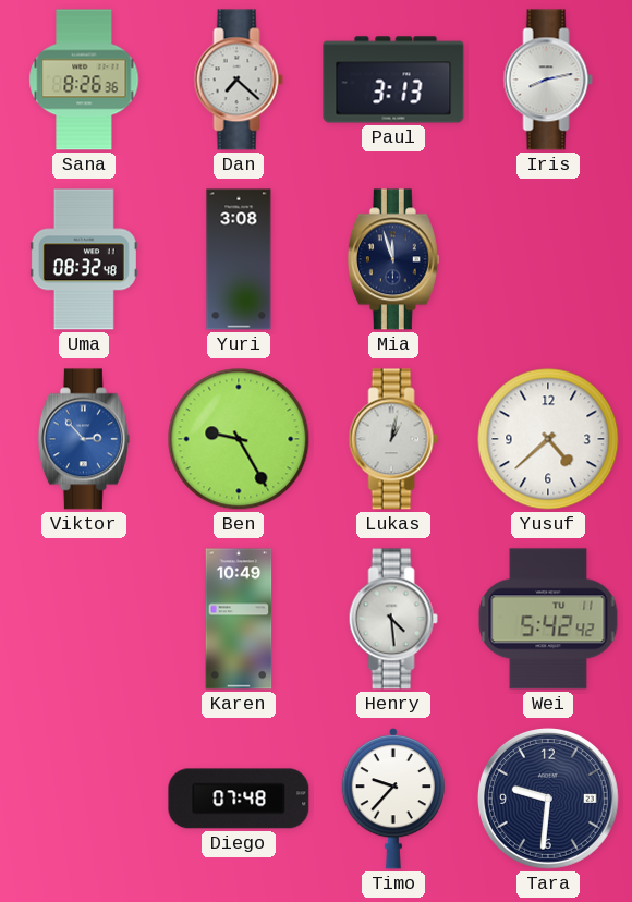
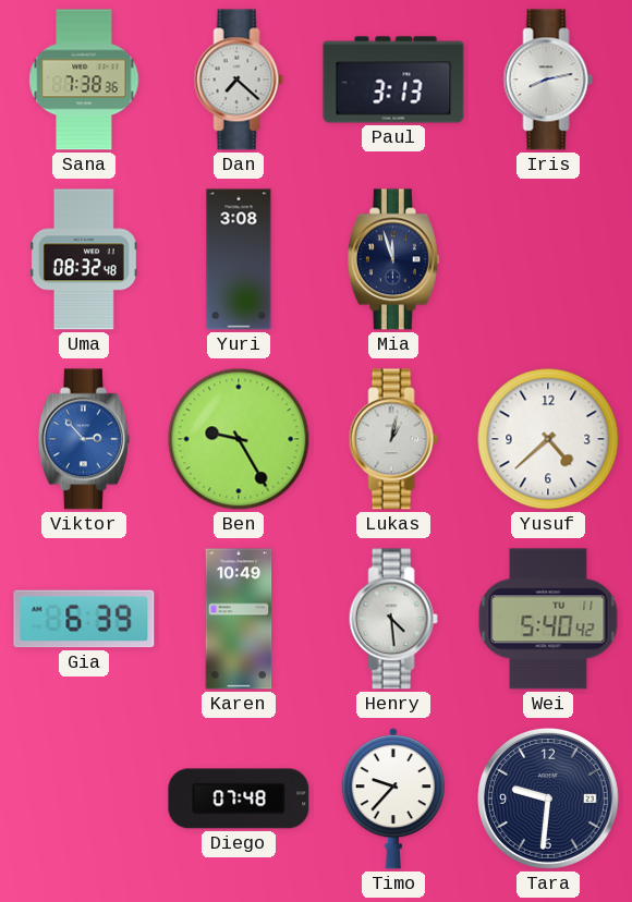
Sana: 8:26 -> 7:38
Gia: none -> 6:39
Wei: 5:42 -> 5:40
